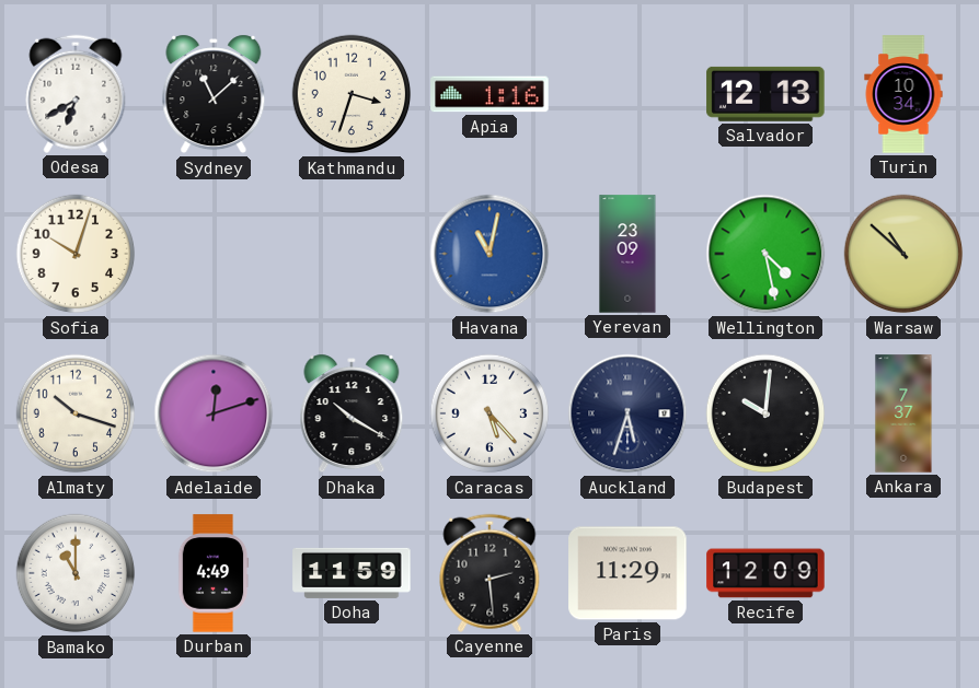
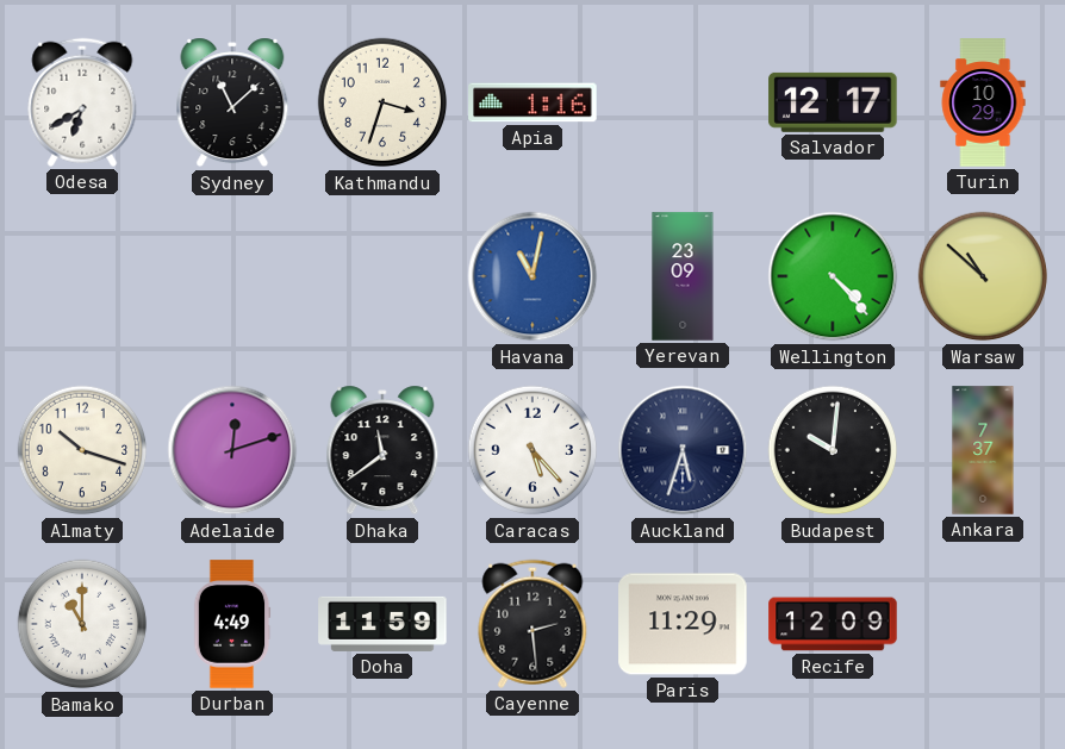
Salvador: 12:13 -> 12:17
Turin: 10:34 -> 10:29
Sofia: 10:03 -> none
Wellington: 4:28 -> 4:23
Dhaka: 10:20 -> 11:39
